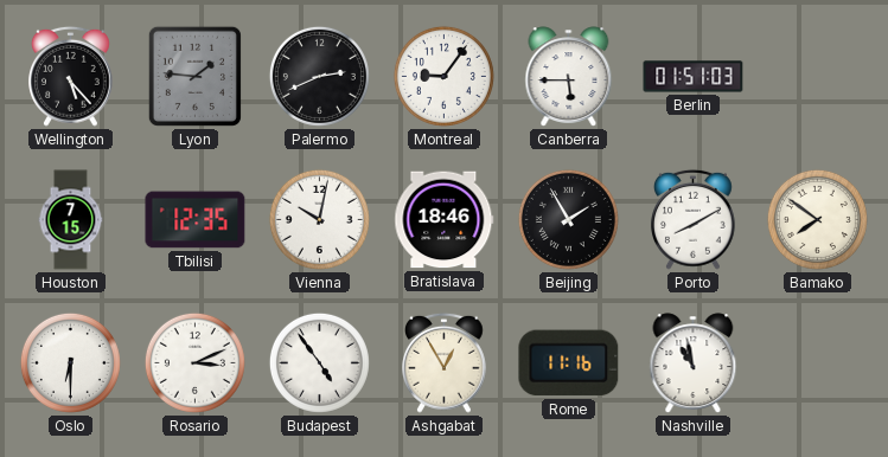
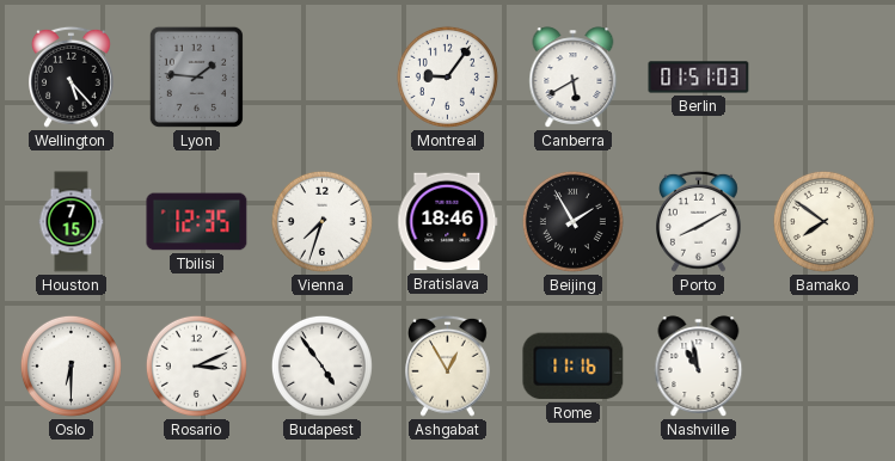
Palermo: 2:41 -> none
Canberra: 5:45 -> 5:40
Vienna: 10:02 -> 7:33
